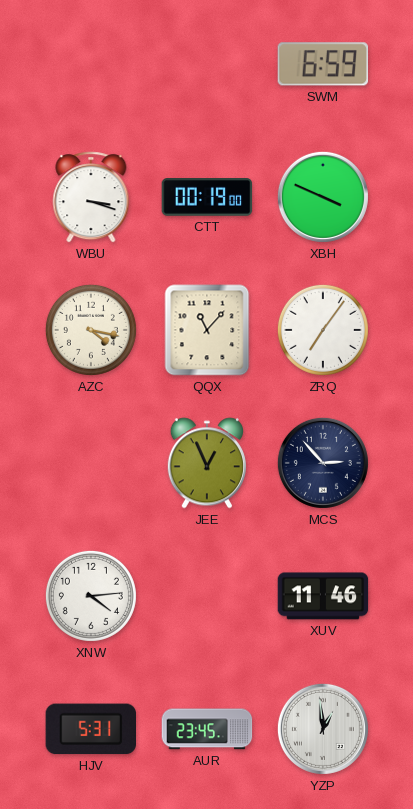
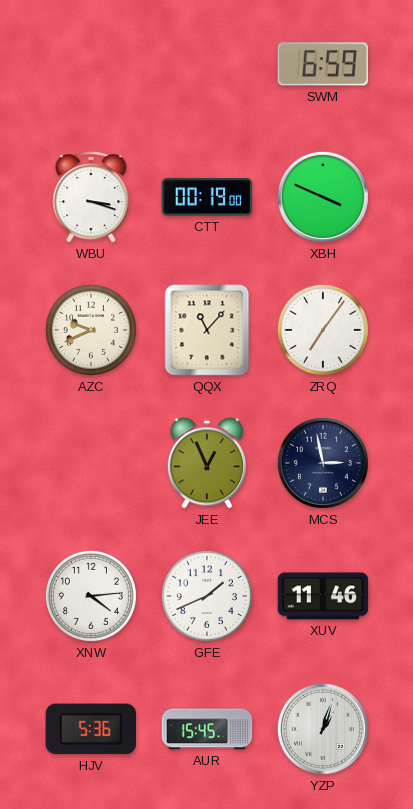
AZC: 4:17 -> 9:41
MCS: 2:53 -> 2:58
GFE: none -> 1:41
HJV: 5:31 -> 5:36
AUR: 23:45 -> 15:45
YZP: 12:59 -> 1:03
